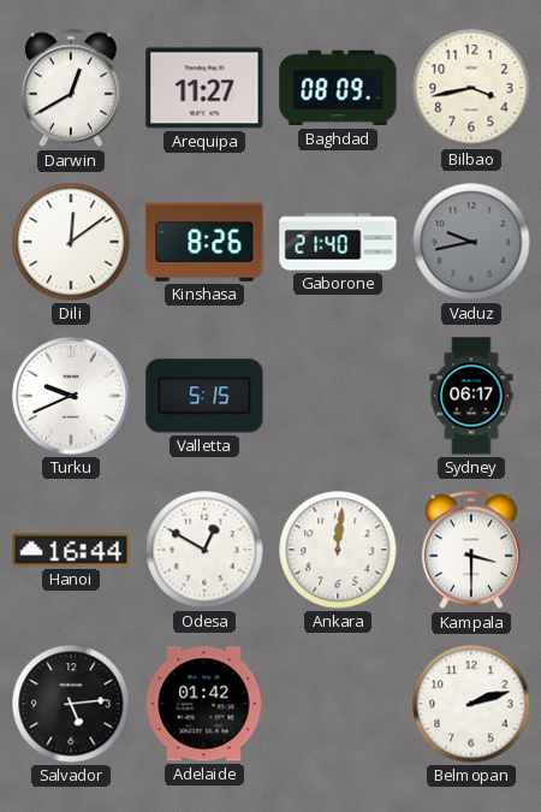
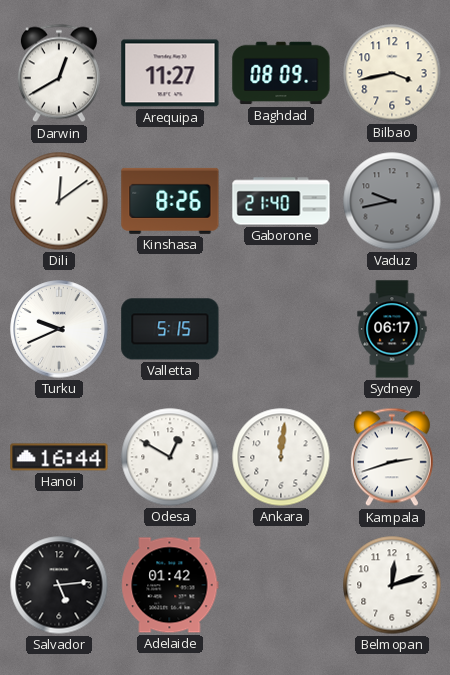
Kampala: 3:30 -> 2:42
Belmopan: 2:12 -> 12:12
